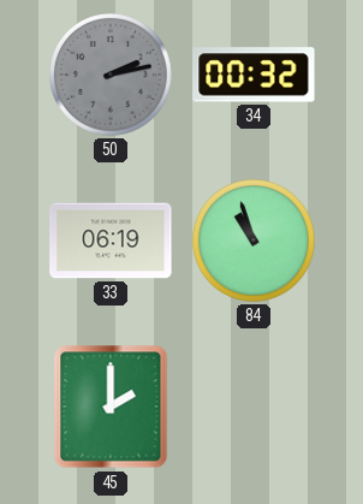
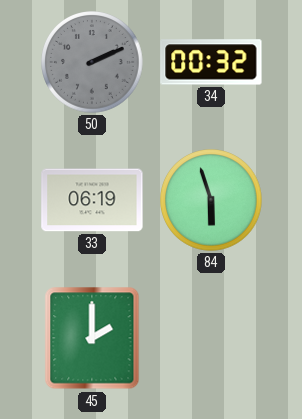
50: 2:13 -> 2:11
84: 10:57 -> 5:57
